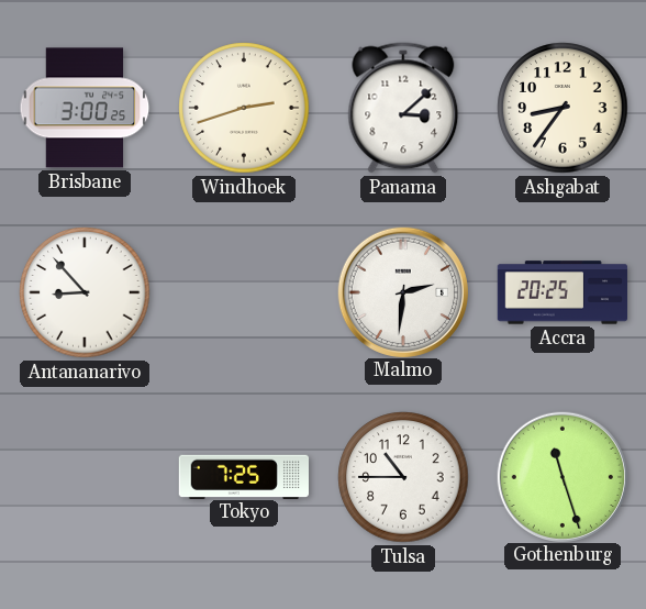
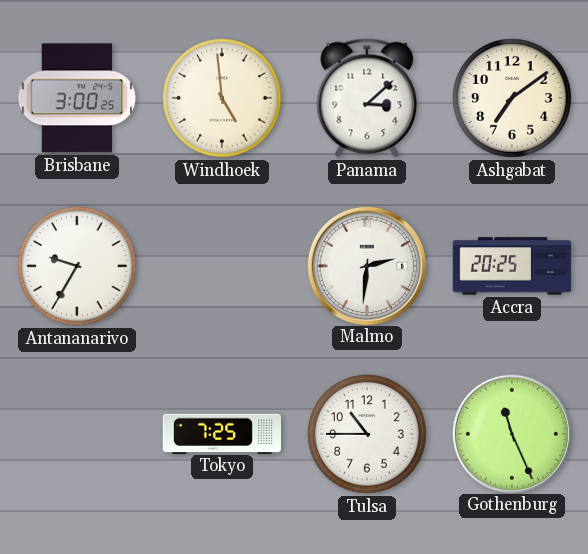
Windhoek: 2:42 -> 4:59
Ashgabat: 8:36 -> 7:09
Antananarivo: 8:53 -> 9:35
Gothenburg: 11:27 -> 11:26
